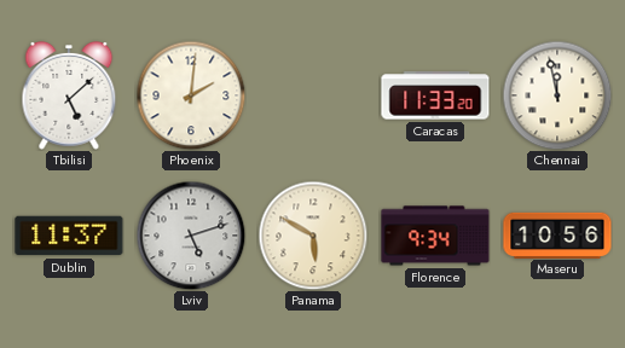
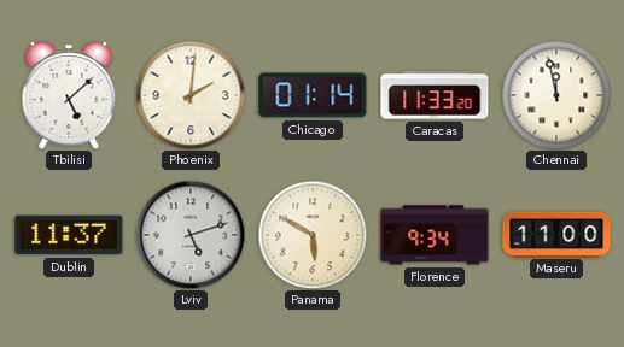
Chicago: none -> 01:14
Maseru: 10:56 -> 11:00
